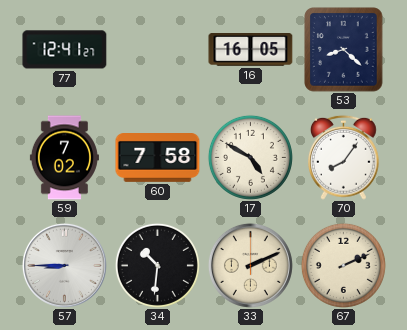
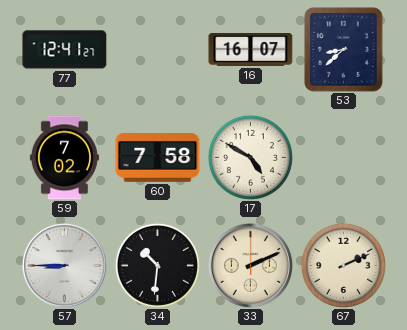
16: 16:05 -> 16:07
53: 8:22 -> 8:38
70: 8:06 -> none
